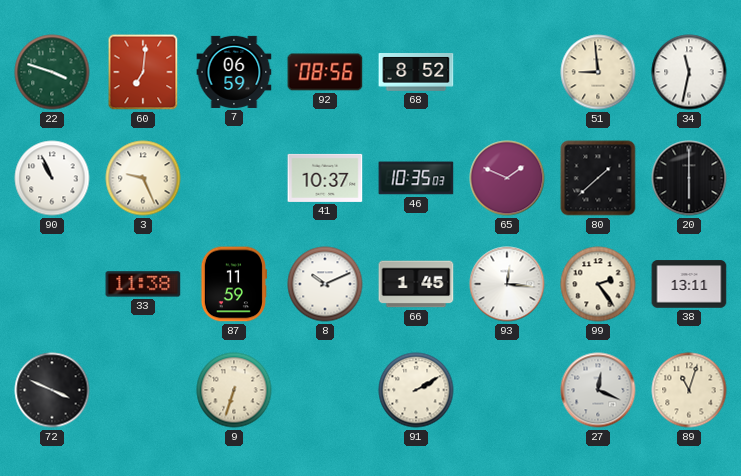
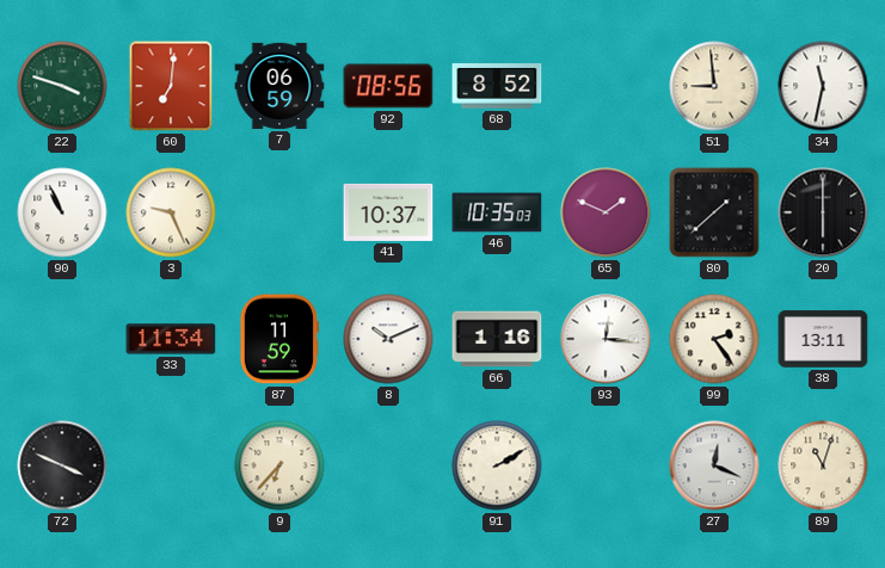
33: 11:38 -> 11:34
66: 1:45 -> 1:16
9: 6:33 -> 6:37
